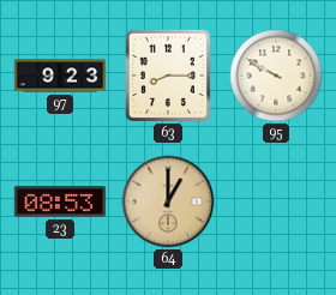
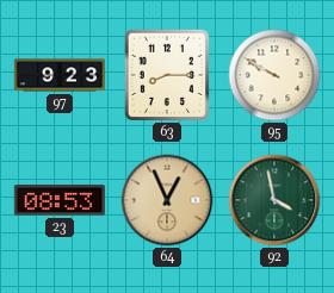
64: 1:00 -> 12:56
92: none -> 3:58
